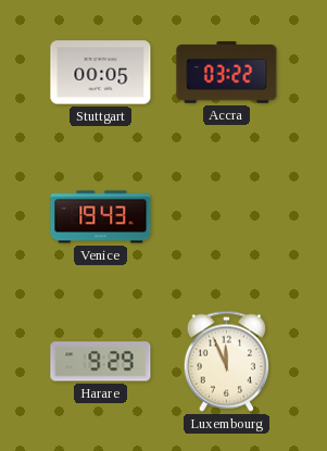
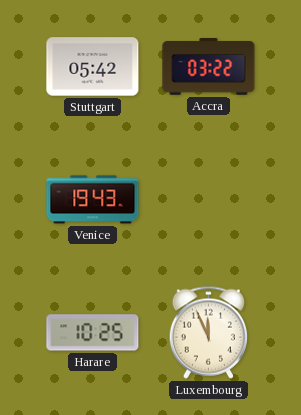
Stuttgart: 00:05 -> 05:42
Harare: 9:29 -> 10:25
